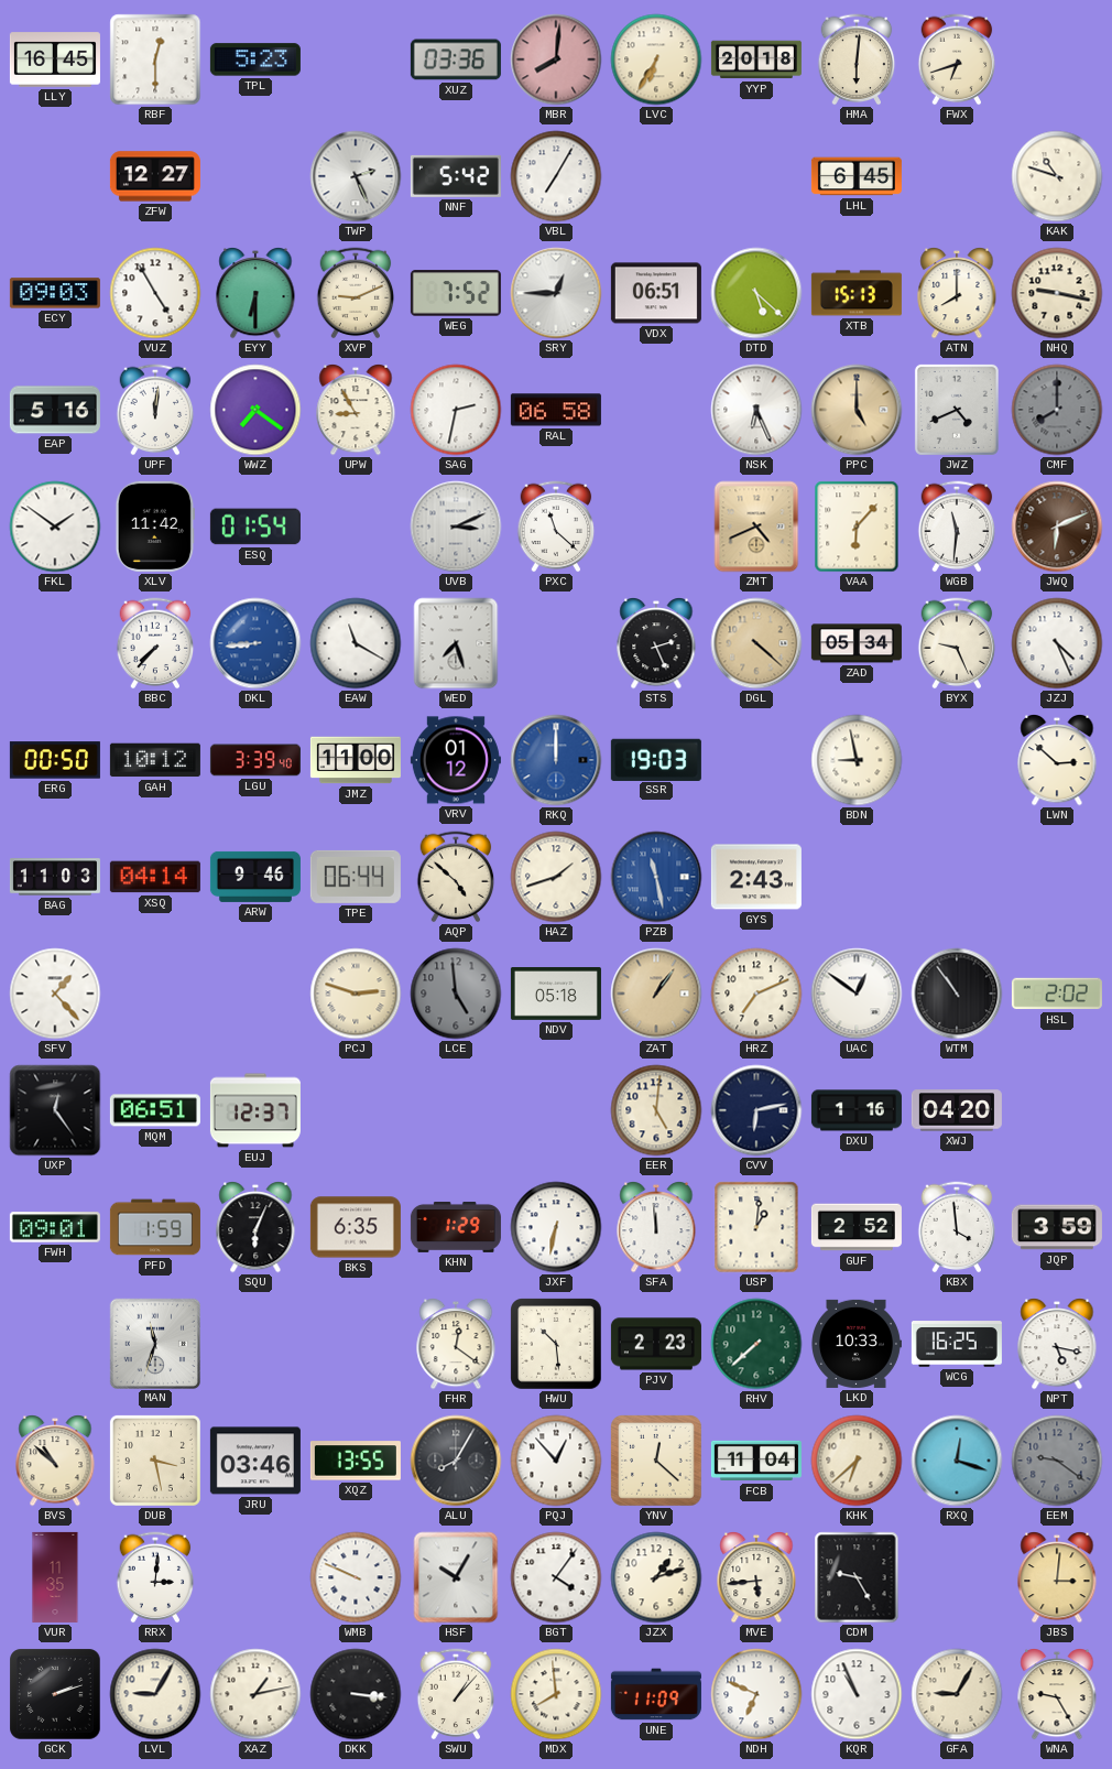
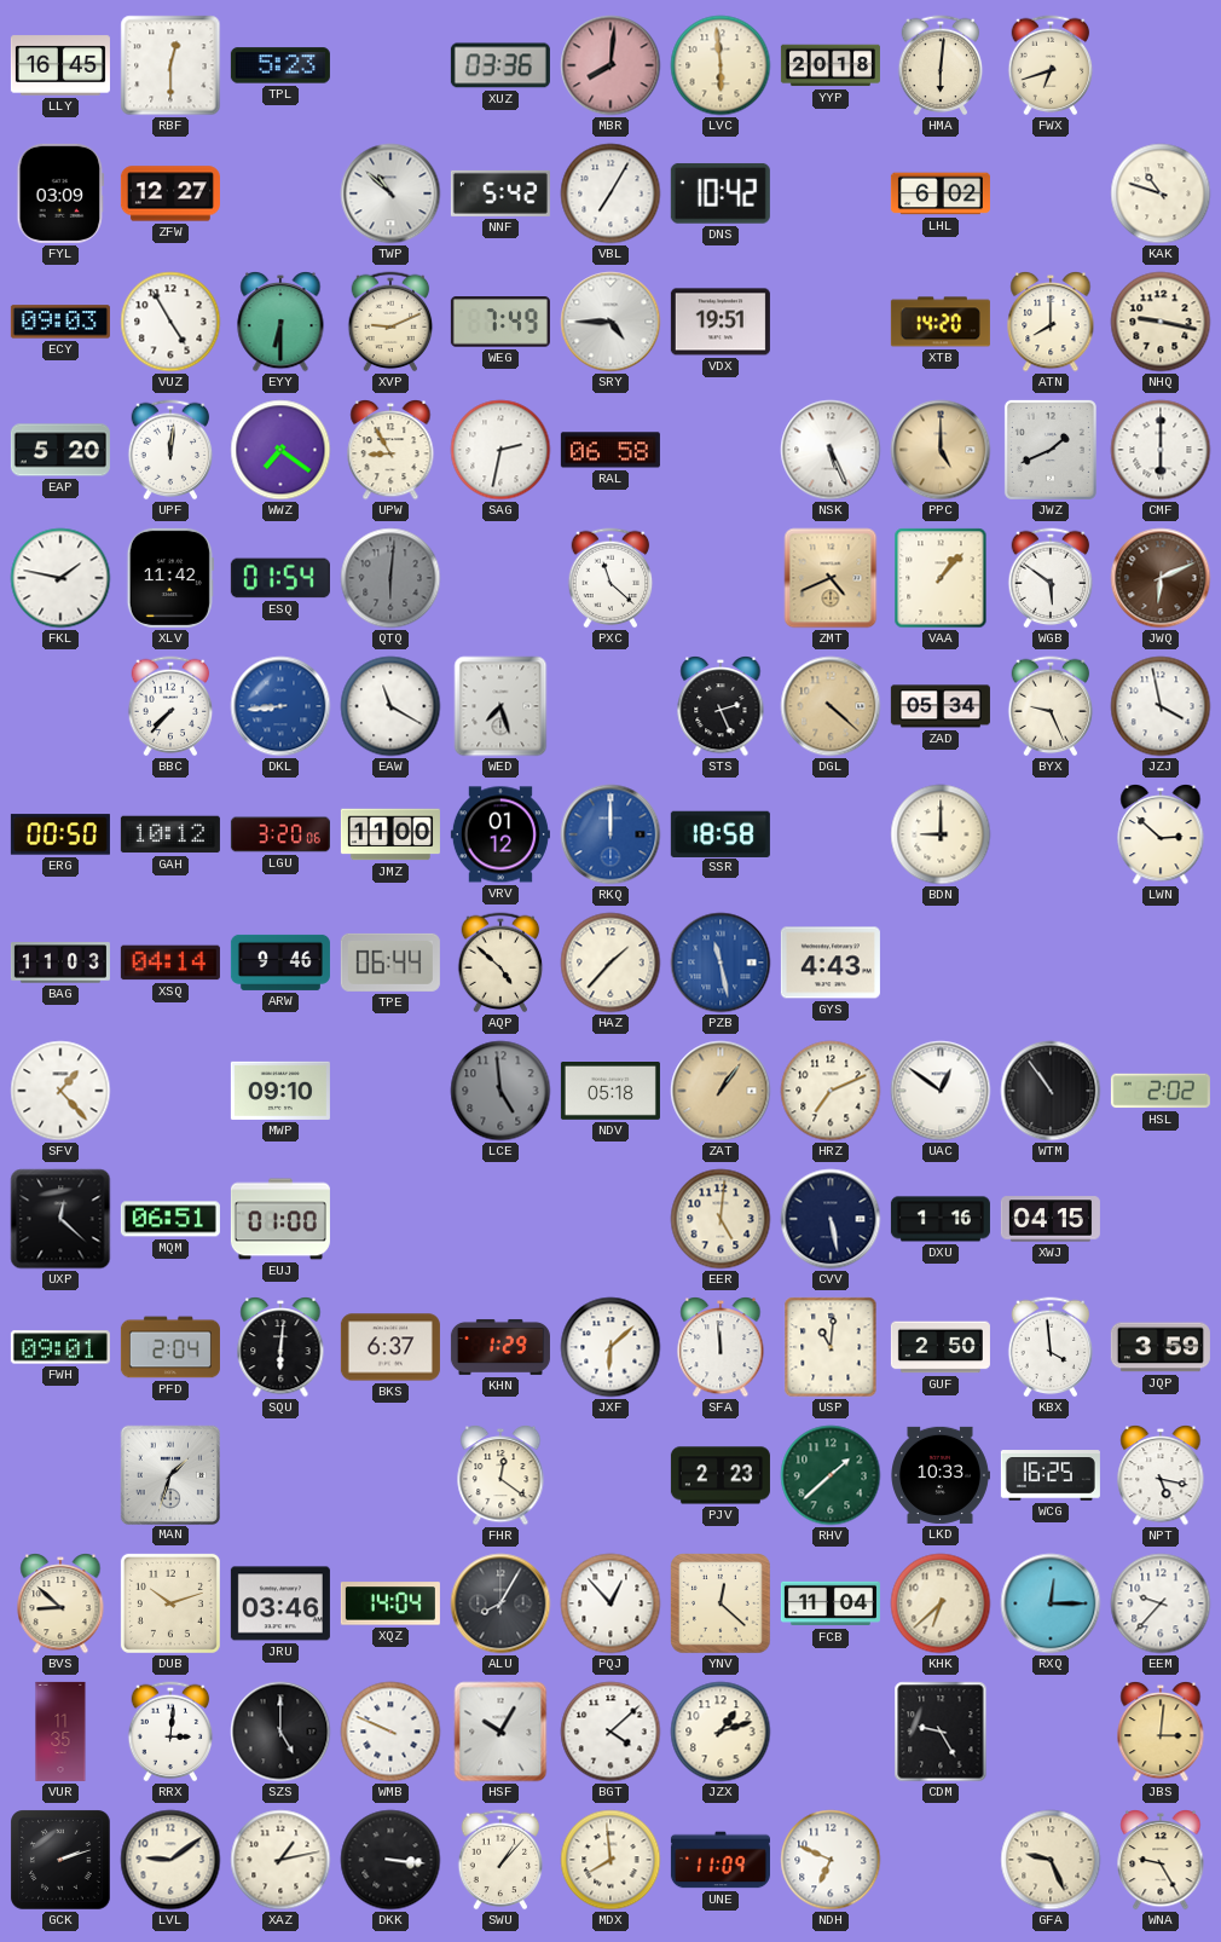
LVC: 6:35 -> 5:59
FYL: none -> 03:09
TWP: 2:26 -> 10:52
DNS: none -> 10:42
LHL: 6:45 -> 6:02
WEG: 7:52 -> 7:49
SRY: 12:45 -> 4:45
VDX: 06:51 -> 19:51
DTD: 5:22 -> none
XTB: 15:13 -> 14:20
EAP: 5:16 -> 5:20
NSK: 6:26 -> 5:26
JWZ: 4:41 -> 1:41
CMF: 8:00 -> 6:00
CMF dial: grey -> white
FKL: 1:51 -> 1:47
QTQ: none -> 6:01
UVB: 3:11 -> none
VAA: 6:07 -> 1:07
WGB: 11:31 -> 5:51
JZJ: 4:26 -> 3:58
LGU: 3:39 -> 3:20
SSR: 19:03 -> 18:58
BDN: 8:58 -> 9:00
HAZ: 1:42 -> 1:37
GYS: 2:43 -> 4:43
MWP: none -> 09:10
PCJ: 2:48 -> none
UXP: 12:24 -> 12:22
EUJ: 12:37 -> 01:00
CVV: 6:13 -> 5:28
XWJ: 04:20 -> 04:15
PFD: 1:59 -> 2:04
SQU: 6:04 -> 6:01
BKS: 6:35 -> 6:37
JXF: 6:32 -> 6:08
USP: 1:01 -> 11:01
GUF: 2:52 -> 2:50
MAN: 11:33 -> 1:33
HWU: 10:29 -> none
RHV: 7:38 -> 1:38
BVS: 10:52 -> 8:52
DUB: 3:28 -> 10:12
XQZ: 13:55 -> 14:04
RXQ: 12:18 -> 12:15
EEM: 9:21 -> 9:37
EEM dial: grey -> white
SZS: none -> 5:00
BGT: 4:06 -> 4:08
MVE: 5:44 -> none
LVL: 9:05 -> 9:09
KQR: 10:56 -> none
GFA: 9:05 -> 9:26
